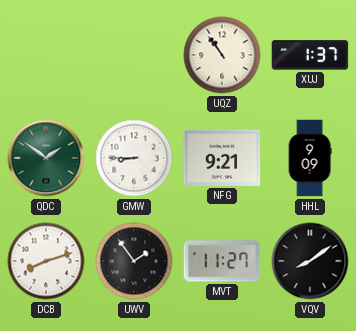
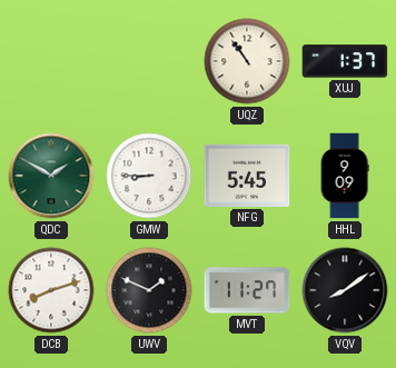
QDC: 1:51 -> 1:50
NFG: 9:21 -> 5:45
UWV: 1:54 -> 1:49
